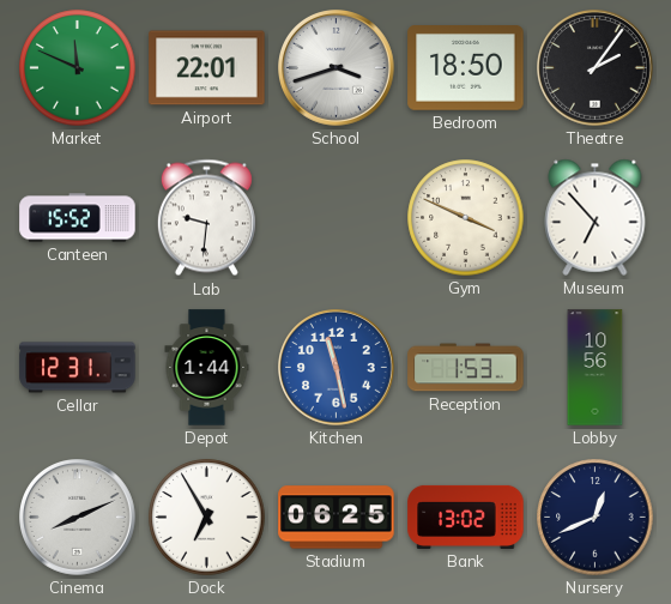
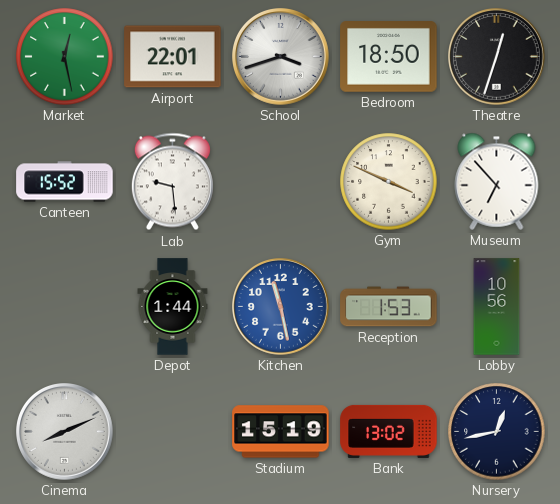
Market: 11:49 -> 12:28
Theatre: 2:06 -> 12:33
Lab: 9:31 -> 9:29
Cellar: 12:31 -> none
Dock: 6:55 -> none
Stadium: 06:25 -> 15:19
Nursery: 12:41 -> 12:43
